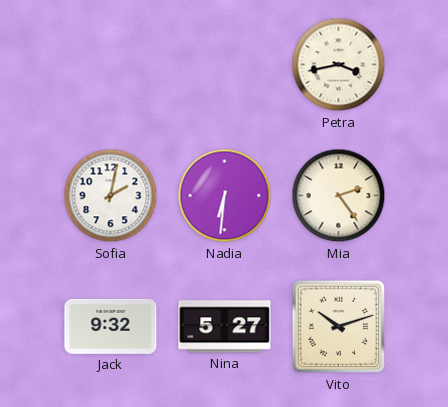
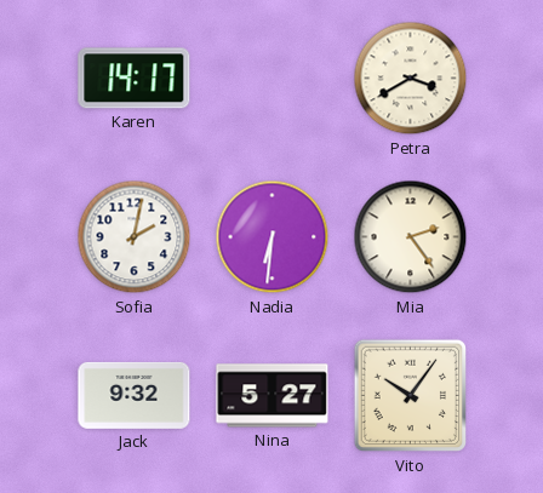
Karen: none -> 14:17
Petra: 3:43 -> 3:40
Vito: 10:12 -> 10:06
